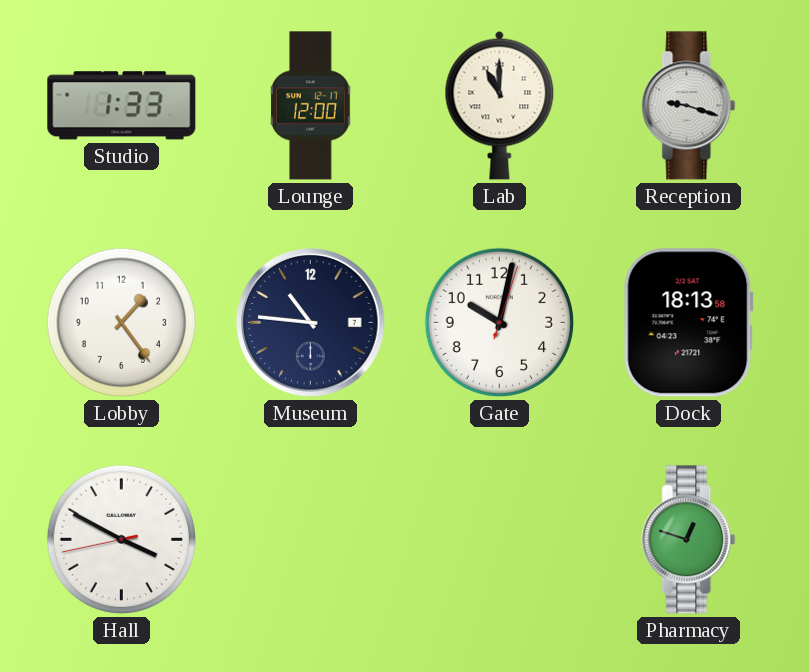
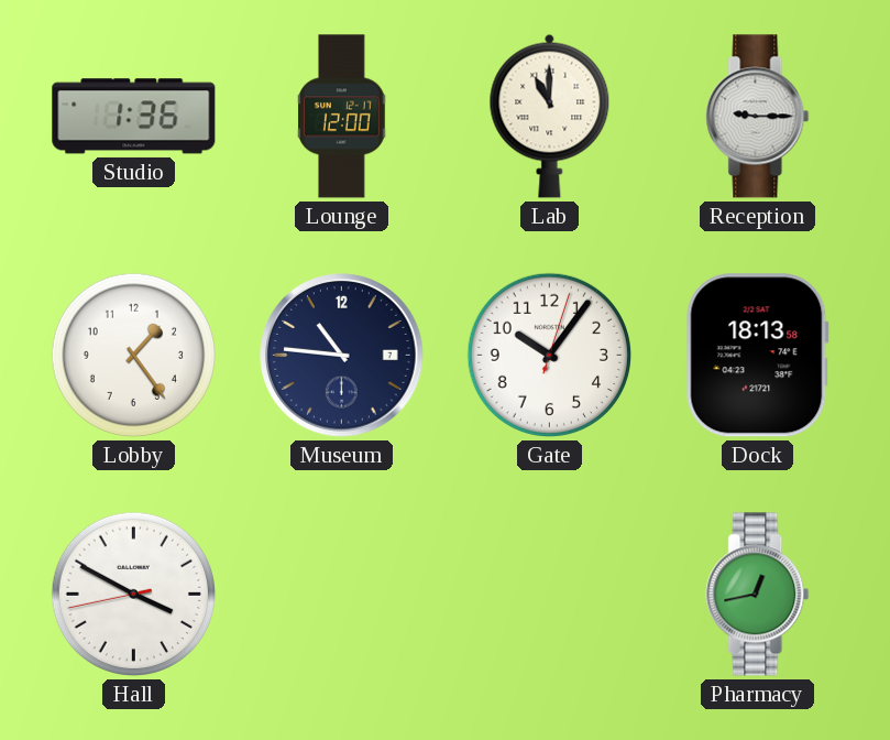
Studio: 1:33 -> 1:36
Reception: 9:18 -> 9:15
Gate: 10:02 -> 10:06
Pharmacy: 12:48 -> 12:43
